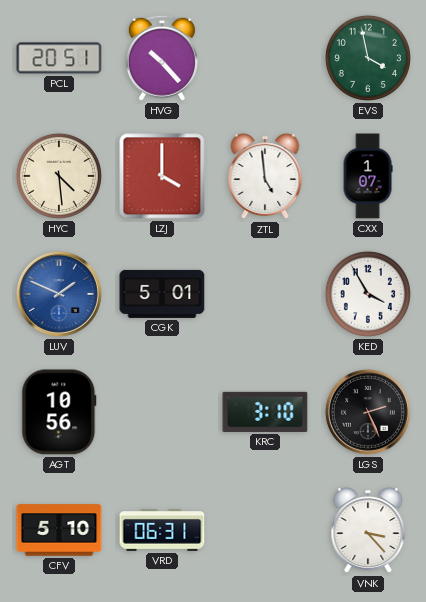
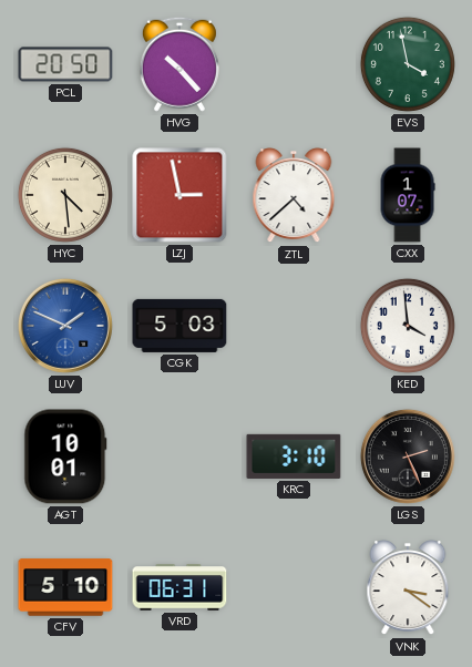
PCL: 20:51 -> 20:50
LZJ: 4:00 -> 2:58
ZTL: 4:59 -> 4:38
CGK: 5:01 -> 5:03
KED: 3:55 -> 3:59
AGT: 10:56 -> 10:01
VNK: 3:23 -> 3:21
